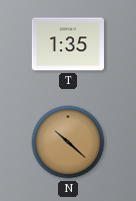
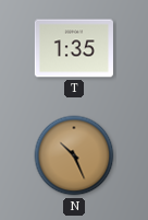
N: 10:22 -> 10:26
